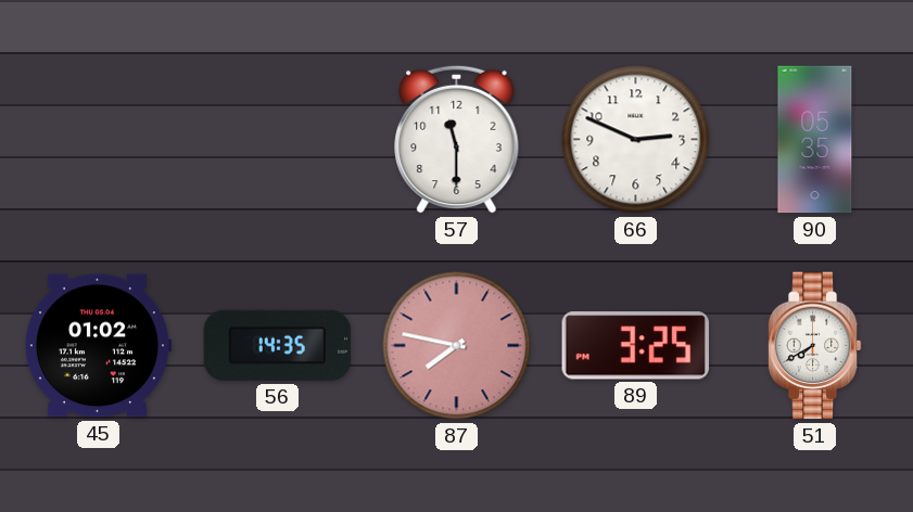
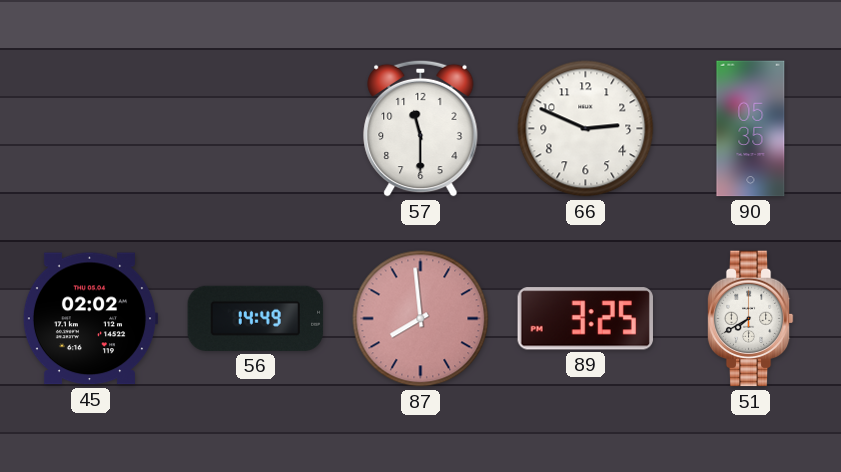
45: 01:02 -> 02:02
56: 14:35 -> 14:49
87: 7:47 -> 7:59
